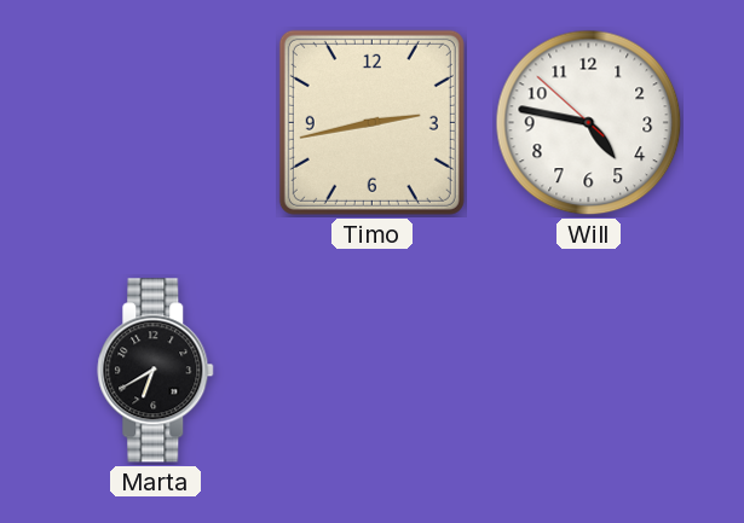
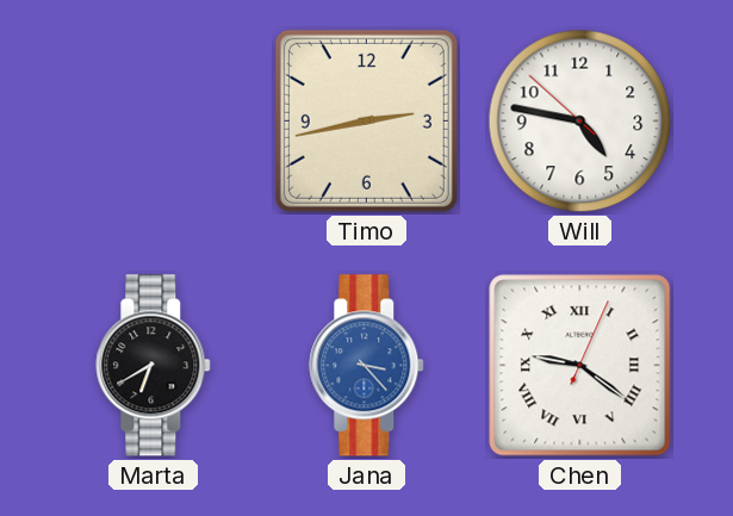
Jana: none -> 3:23
Chen: none -> 9:21
